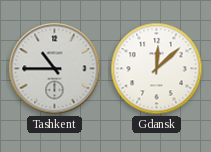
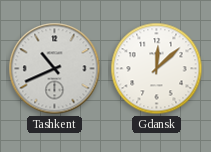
Tashkent: 10:45 -> 10:41
